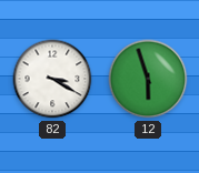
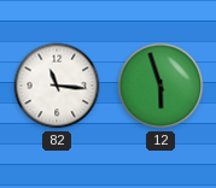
82: 3:20 -> 11:16
